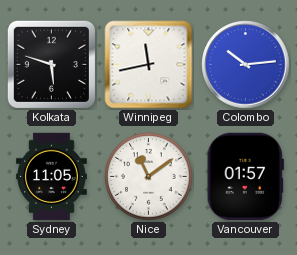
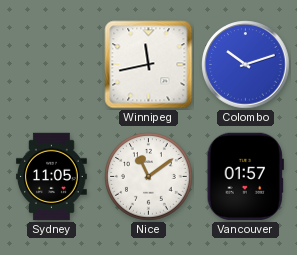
Kolkata: 5:48 -> none
Colombo: 10:14 -> 10:12
